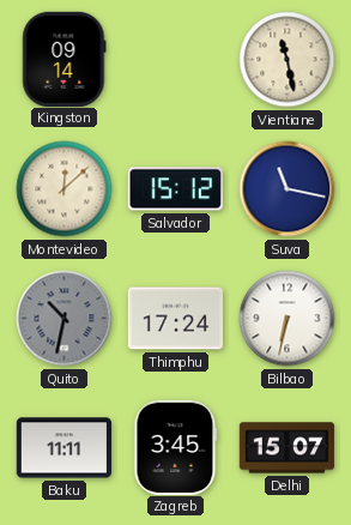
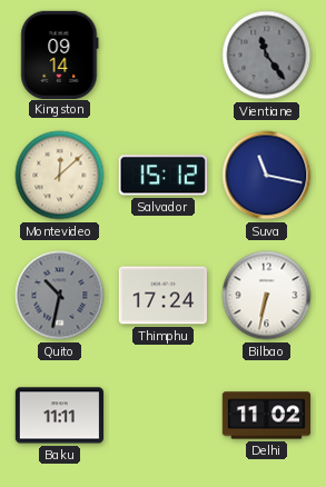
Vientiane: 11:28 -> 11:24
Vientiane dial: cream -> grey
Zagreb: 3:45 -> none
Delhi: 15:07 -> 11:02
